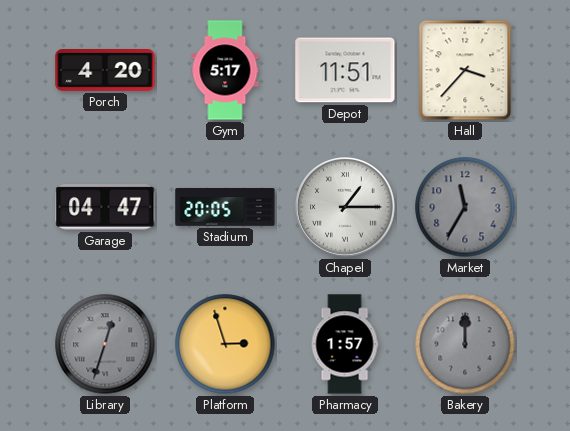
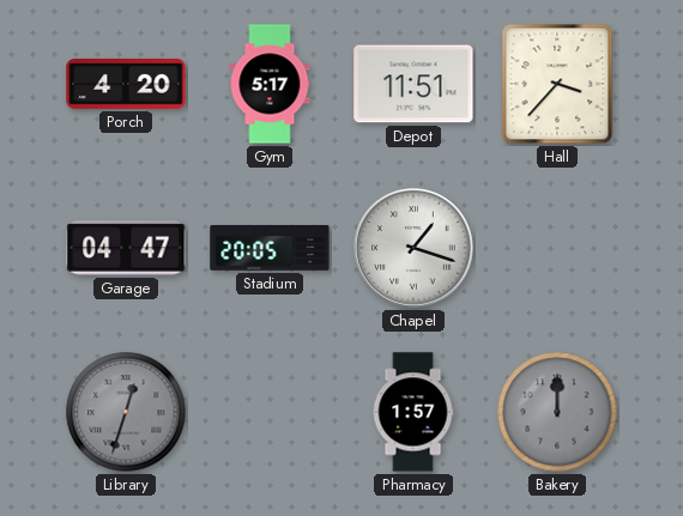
Chapel: 1:15 -> 1:18
Market: 11:35 -> none
Platform: 2:57 -> none
